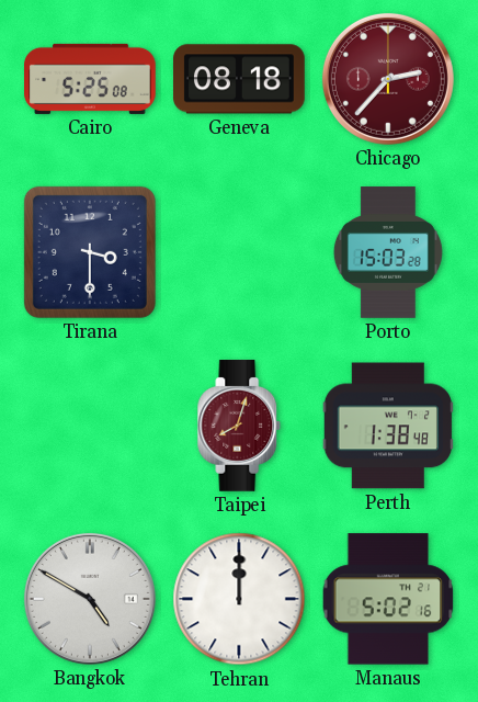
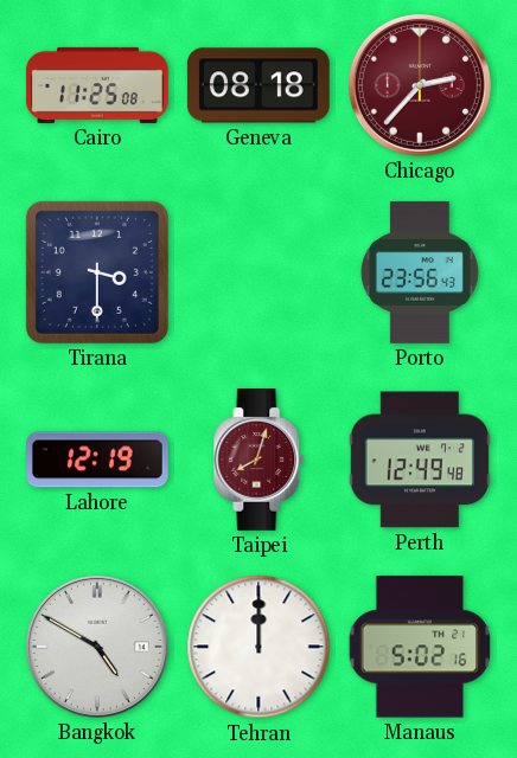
Cairo: 5:25 -> 11:25
Porto: 15:03 -> 23:56
Lahore: none -> 12:19
Perth: 1:38 -> 12:49
